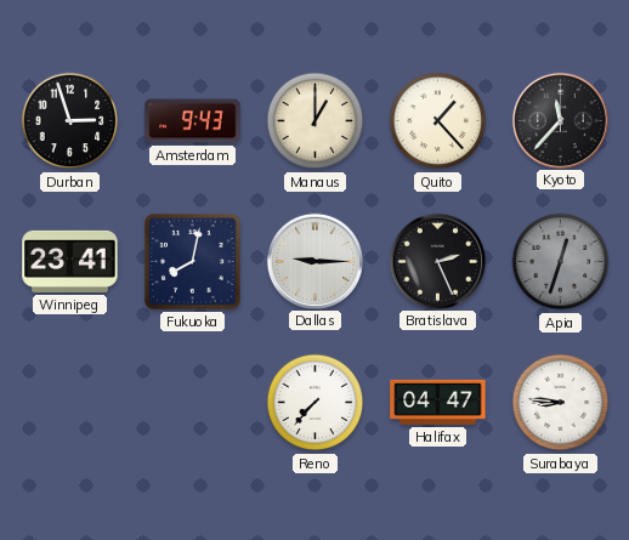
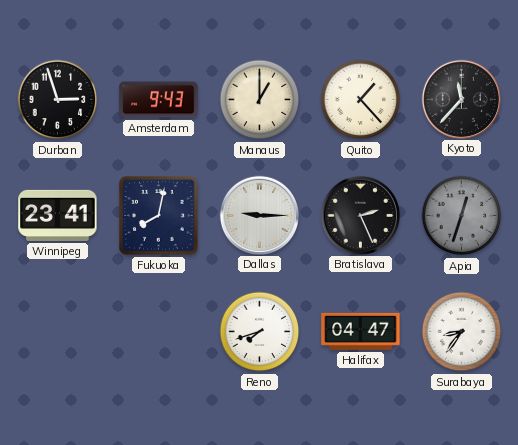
Reno: 7:37 -> 7:42
Surabaya: 8:46 -> 8:36
